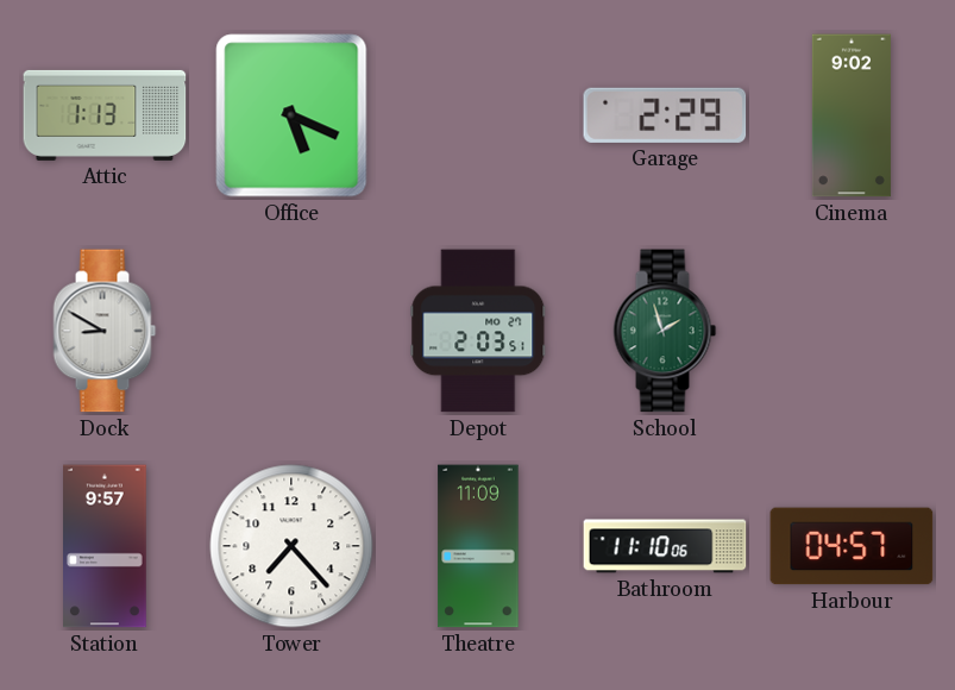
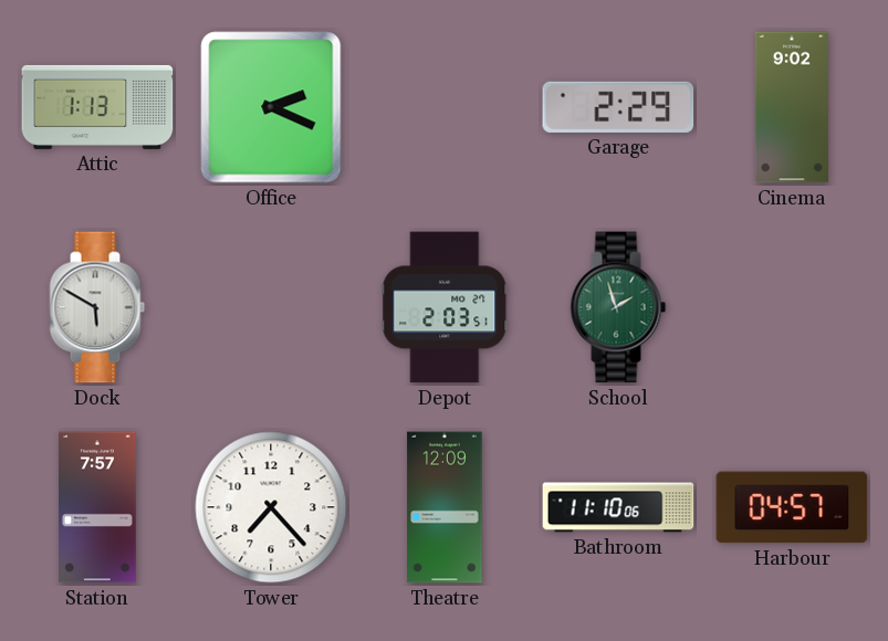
Office: 5:19 -> 2:19
Dock: 8:50 -> 5:50
Station: 9:57 -> 7:57
Theatre: 11:09 -> 12:09
